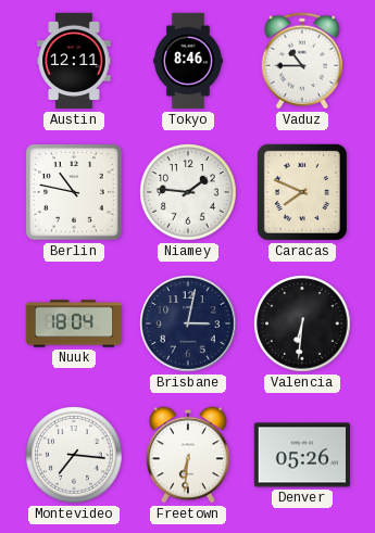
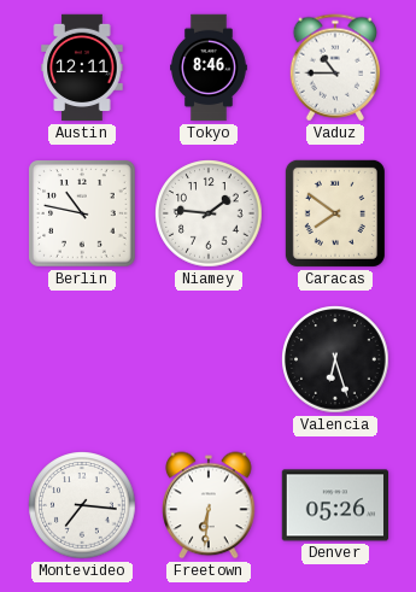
Caracas: 7:49 -> 7:51
Nuuk: 18:04 -> none
Brisbane: 3:02 -> none
Valencia: 6:31 -> 6:27
